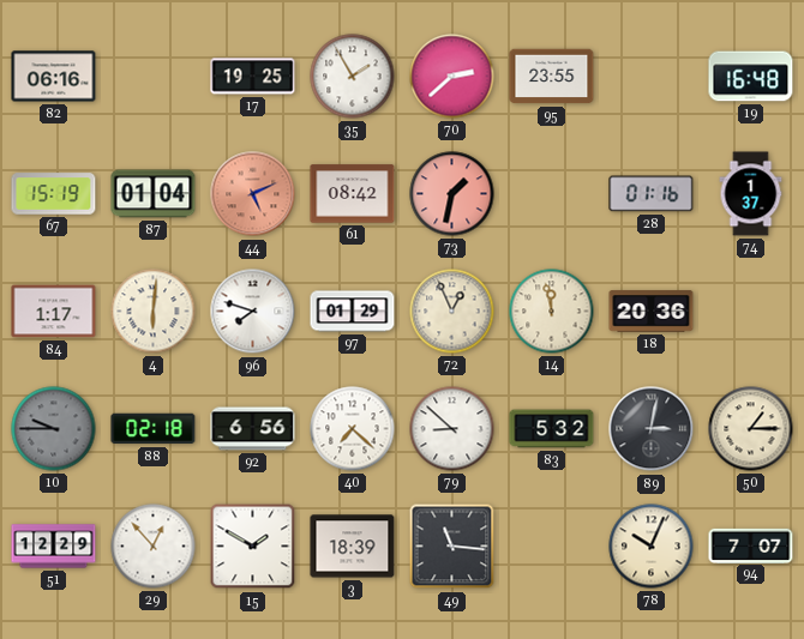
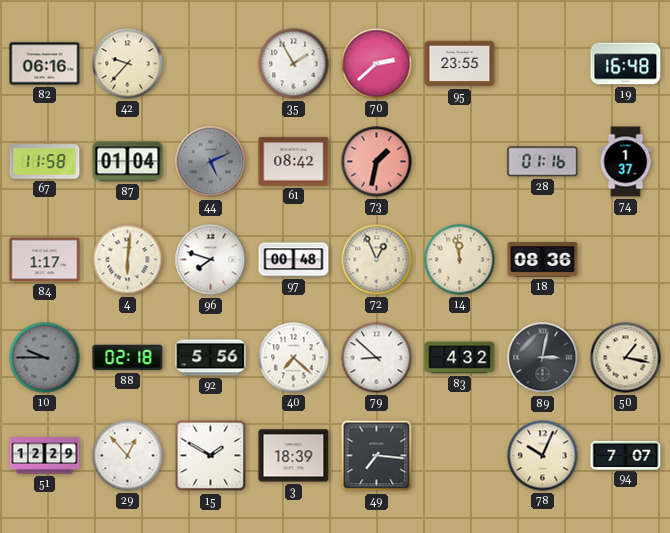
42: none -> 9:37
17: 19:25 -> none
67: 15:19 -> 11:58
44 dial: salmon -> grey
97: 01:29 -> 00:48
18: 20:36 -> 08:36
92: 6:56 -> 5:56
83: 5:32 -> 4:32
50: 1:15 -> 1:17
49: 11:16 -> 7:16
